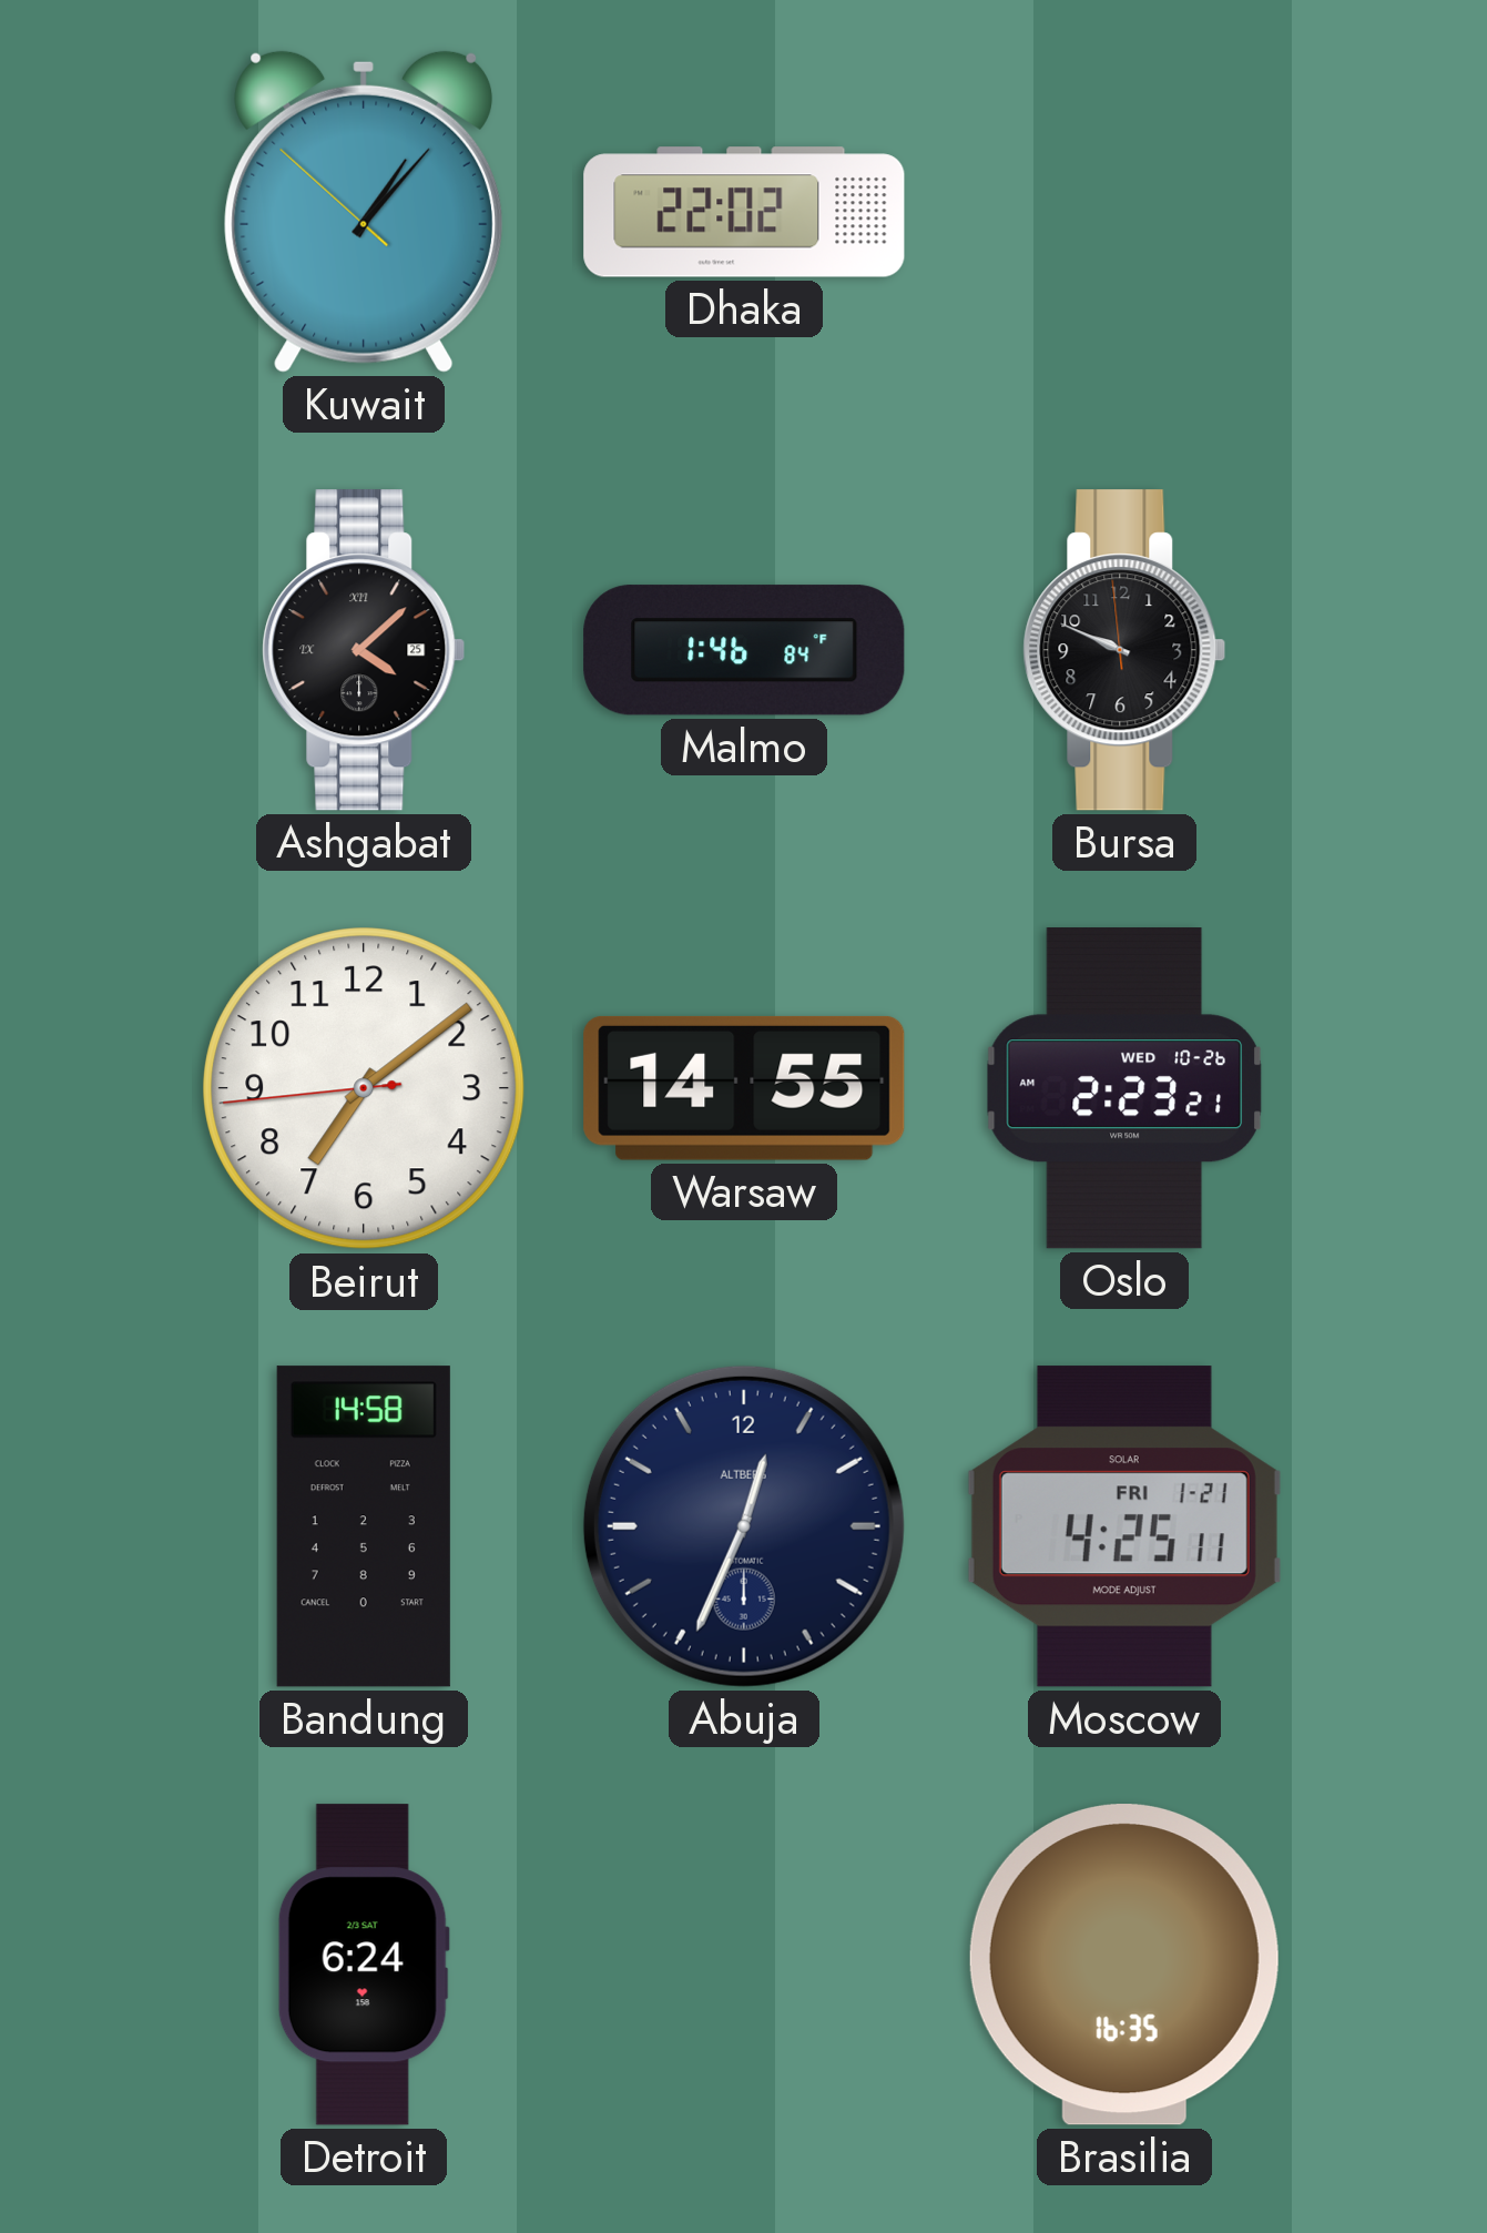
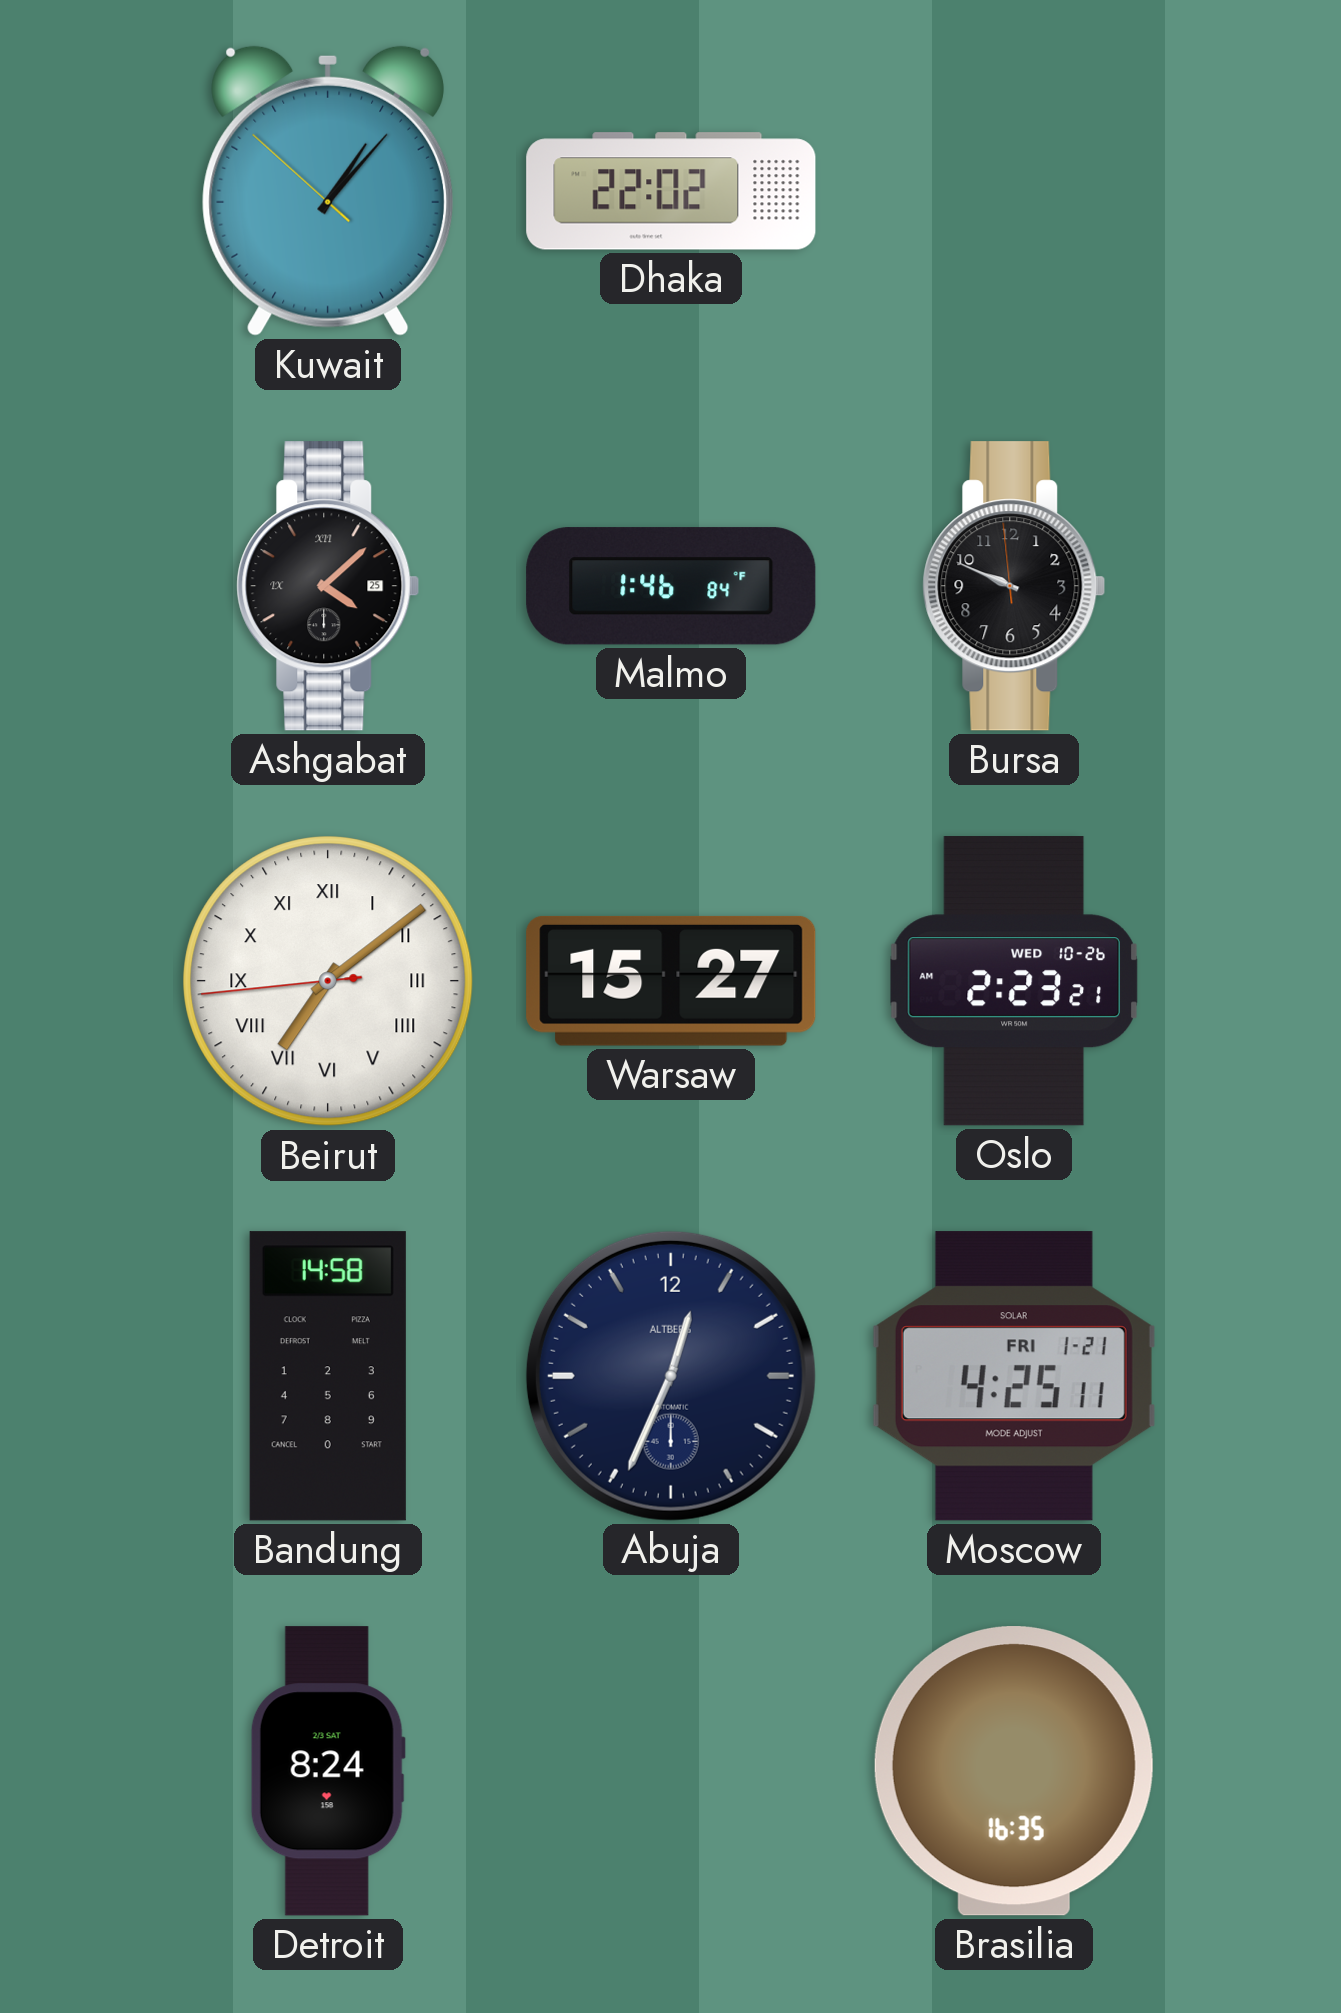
Beirut numerals: Arabic -> Roman
Warsaw: 14:55 -> 15:27
Detroit: 6:24 -> 8:24
